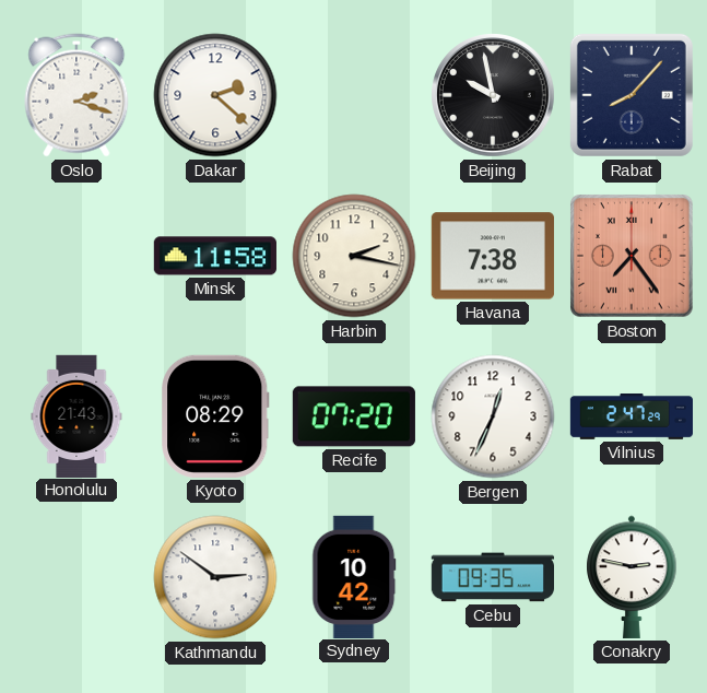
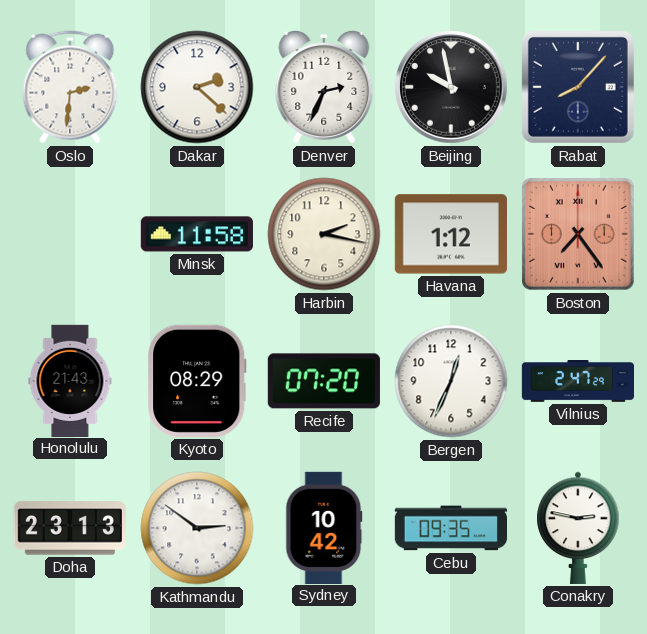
Oslo: 2:18 -> 2:31
Denver: none -> 2:34
Havana: 7:38 -> 1:12
Doha: none -> 23:13
